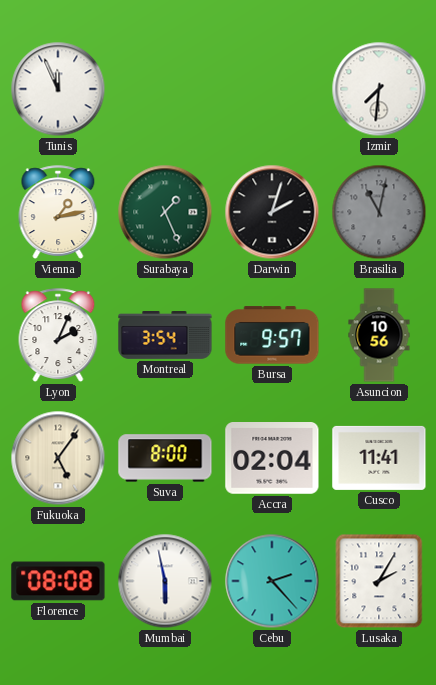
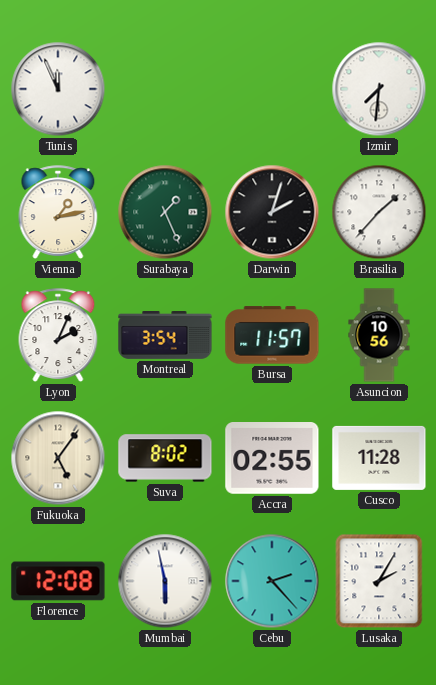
Brasilia: 11:02 -> 1:37
Brasilia dial: grey -> white
Bursa: 9:57 -> 11:57
Suva: 8:00 -> 8:02
Accra: 02:04 -> 02:55
Cusco: 11:41 -> 11:28
Florence: 08:08 -> 12:08
